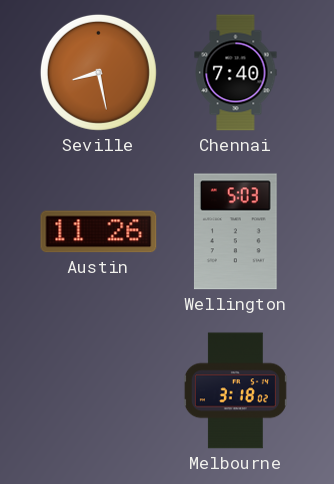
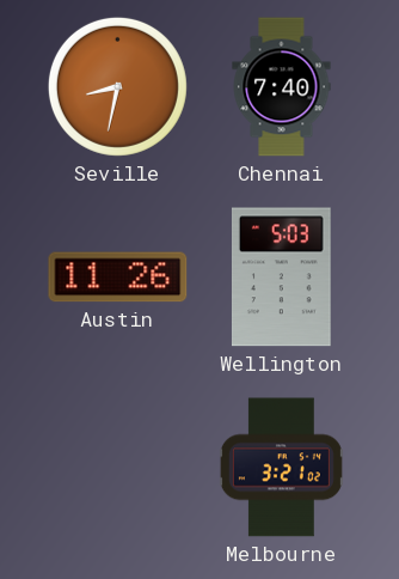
Seville: 8:28 -> 8:32
Melbourne: 3:18 -> 3:21
